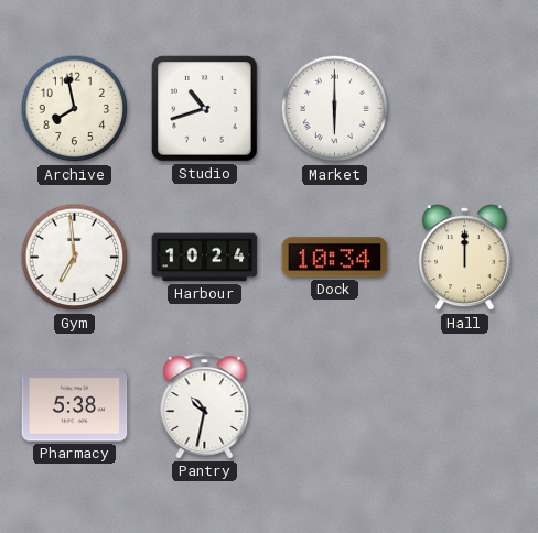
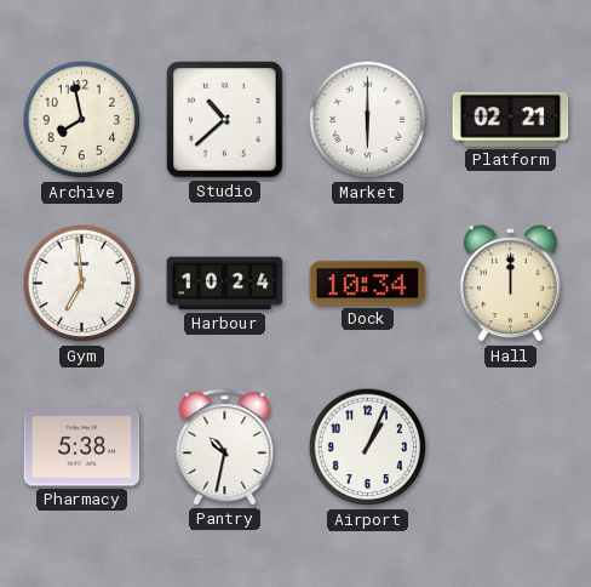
Studio: 10:42 -> 10:38
Platform: none -> 02:21
Airport: none -> 1:04
